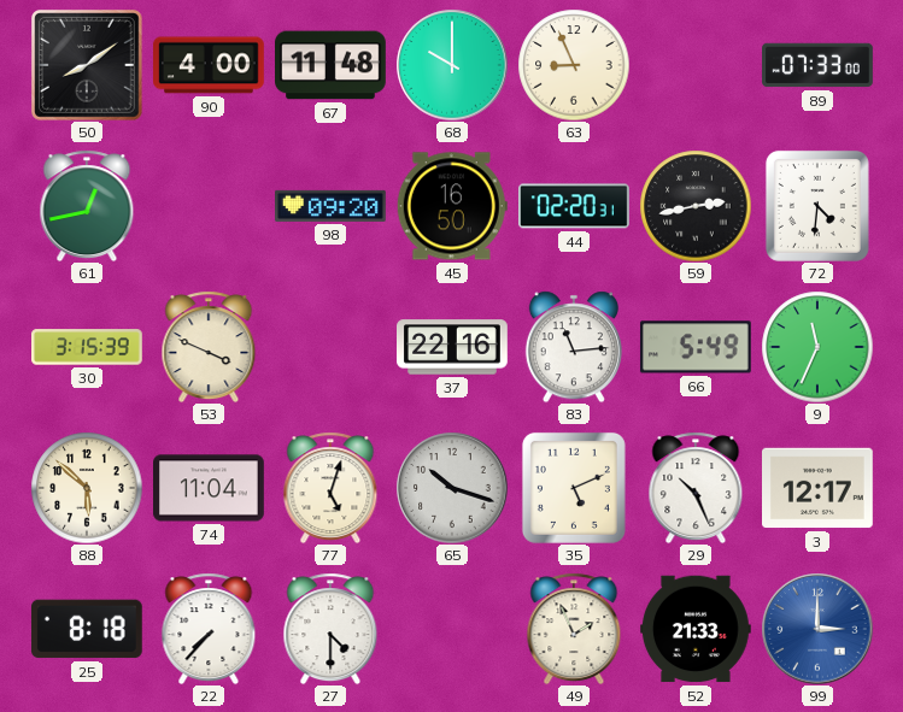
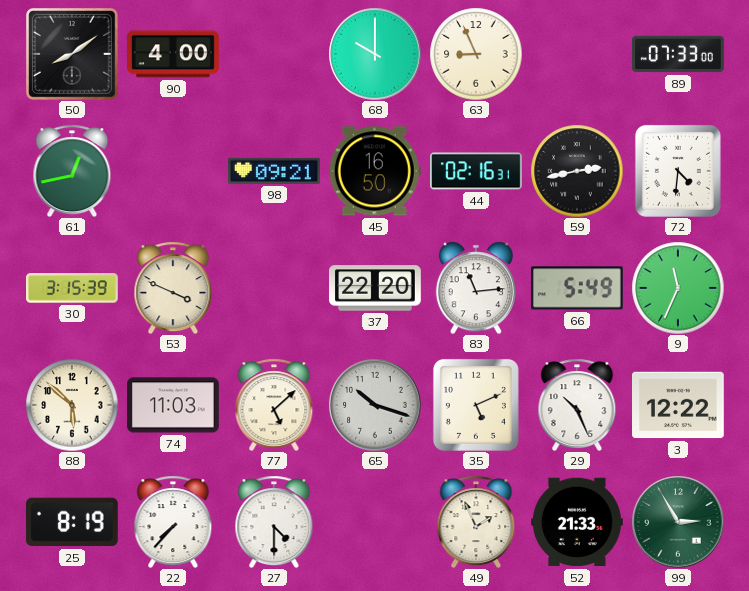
67: 11:48 -> none
98: 09:20 -> 09:21
44: 02:20 -> 02:16
37: 22:16 -> 22:20
74: 11:04 -> 11:03
77: 5:03 -> 5:08
3: 12:17 -> 12:22
25: 8:18 -> 8:19
99: 3:00 -> 2:55
99 dial: blue -> green
